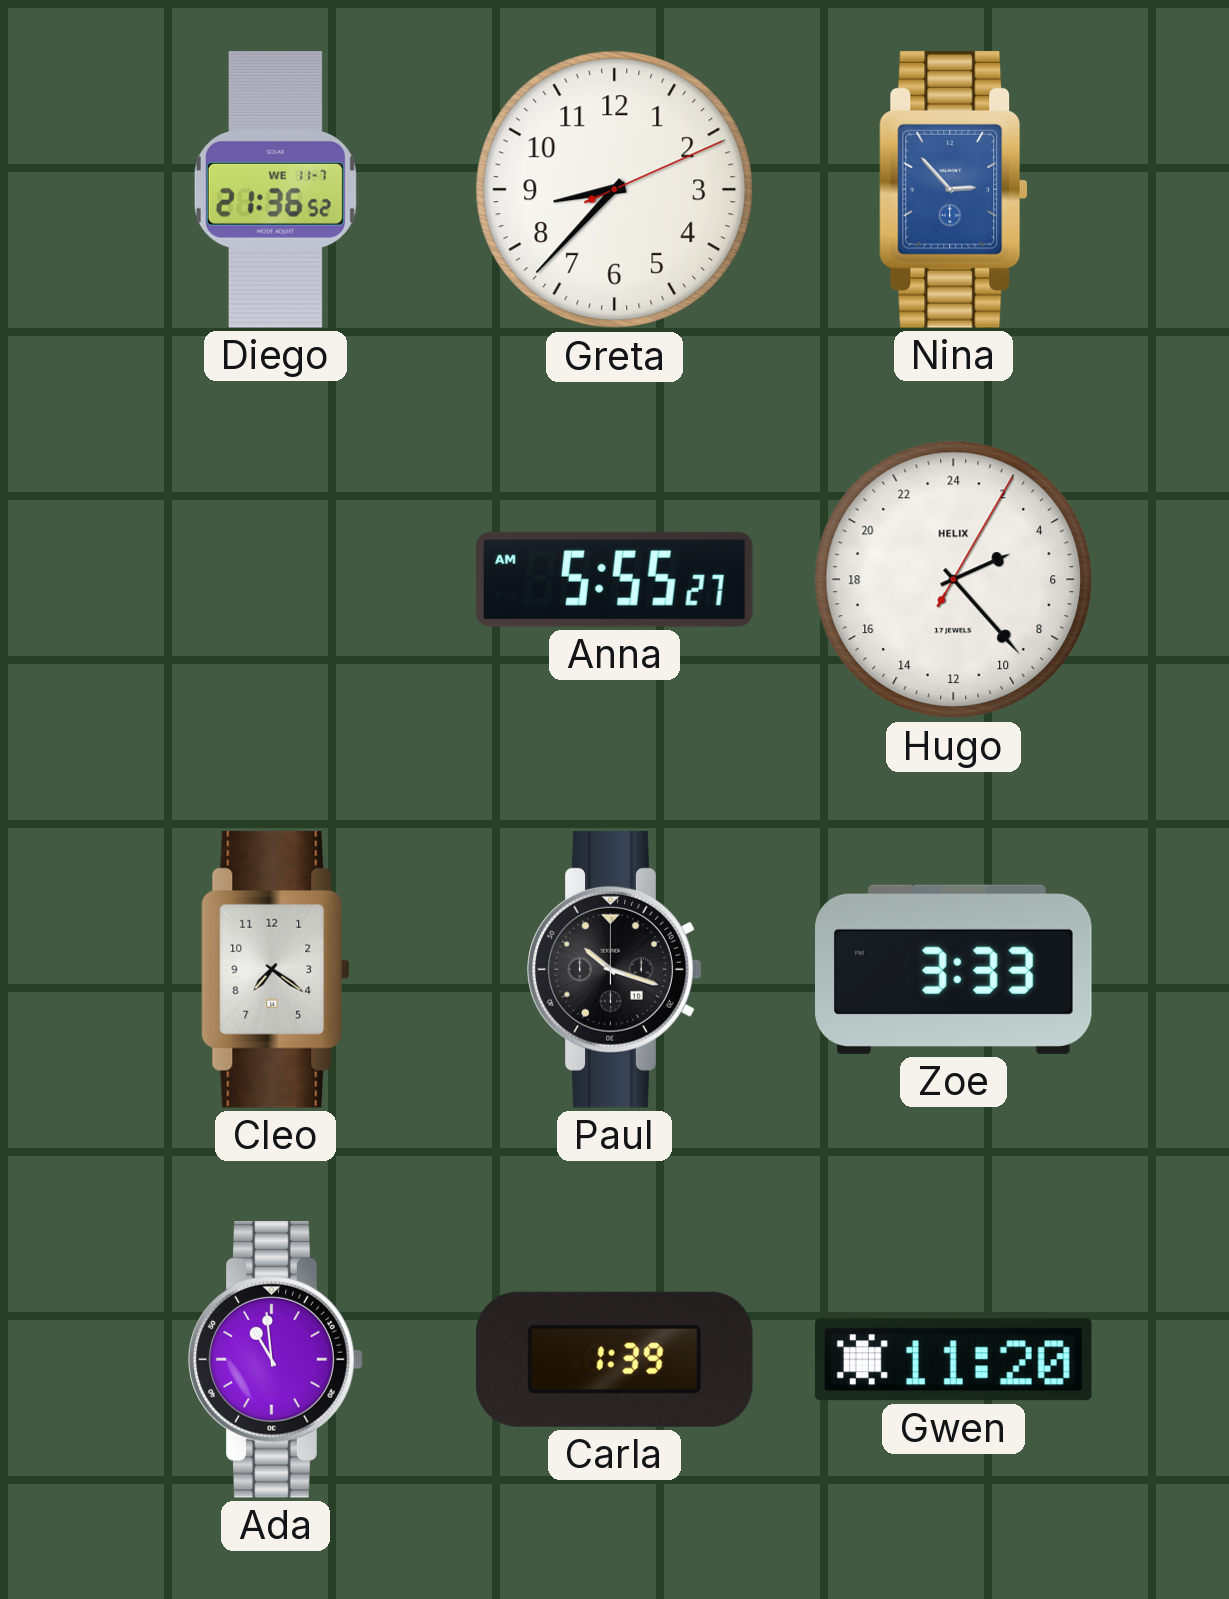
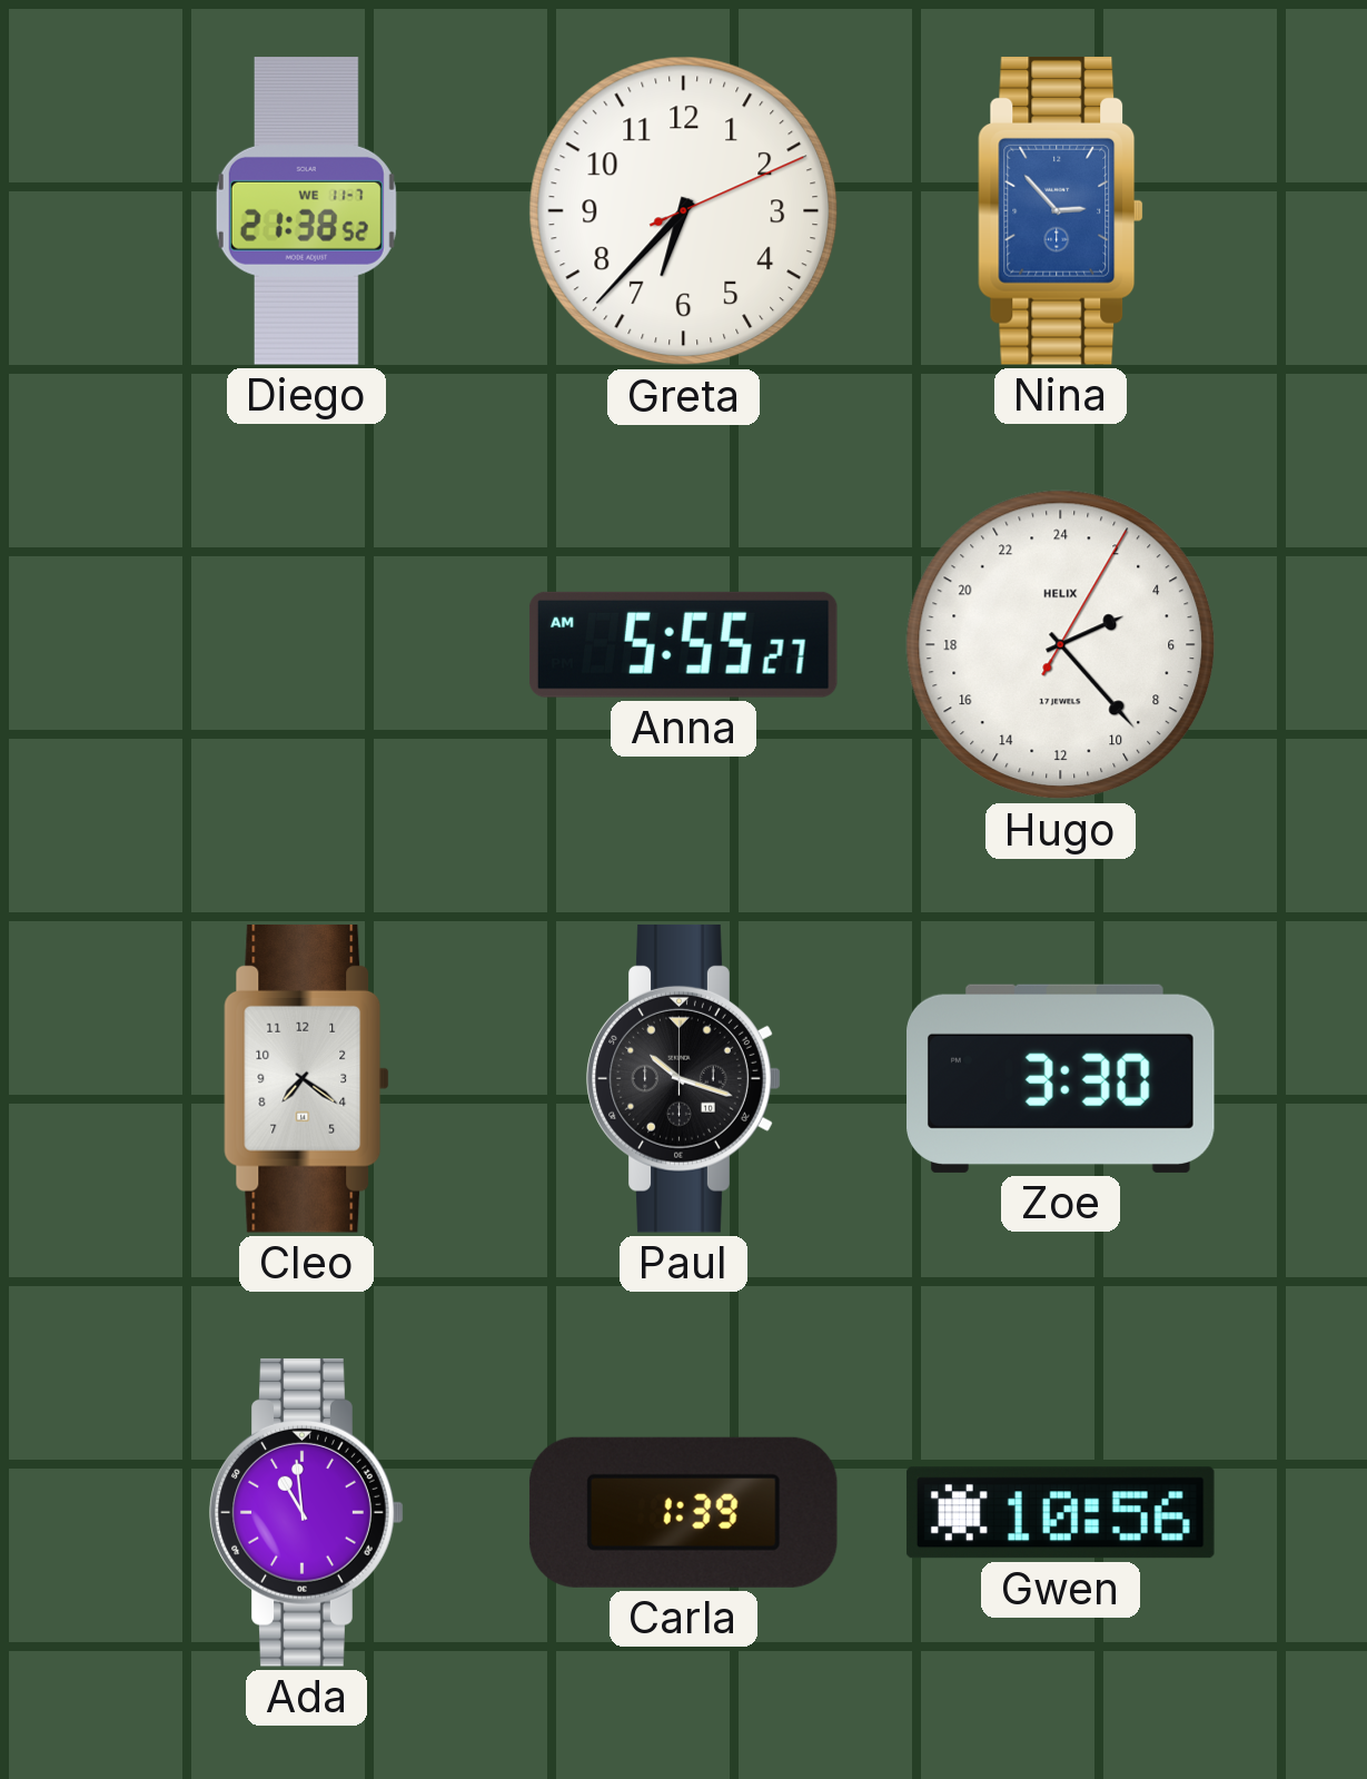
Diego: 21:36 -> 21:38
Greta: 8:37 -> 6:37
Zoe: 3:33 -> 3:30
Gwen: 11:20 -> 10:56
